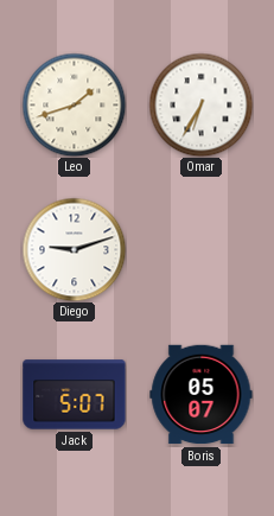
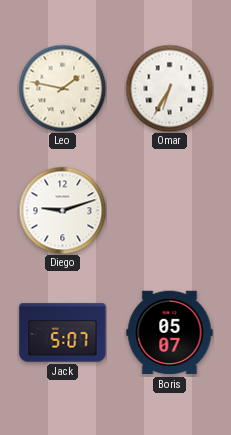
Leo: 1:42 -> 1:47
